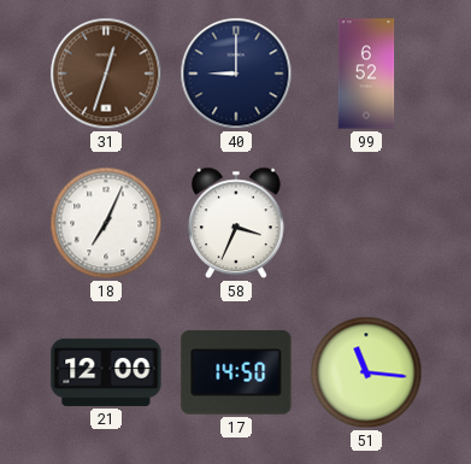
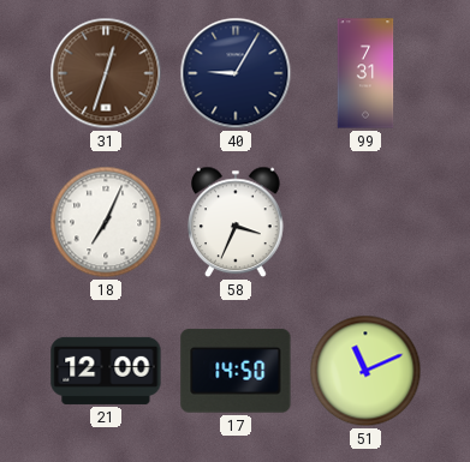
40: 9:00 -> 9:05
99: 6:52 -> 7:31
51: 11:16 -> 11:11
